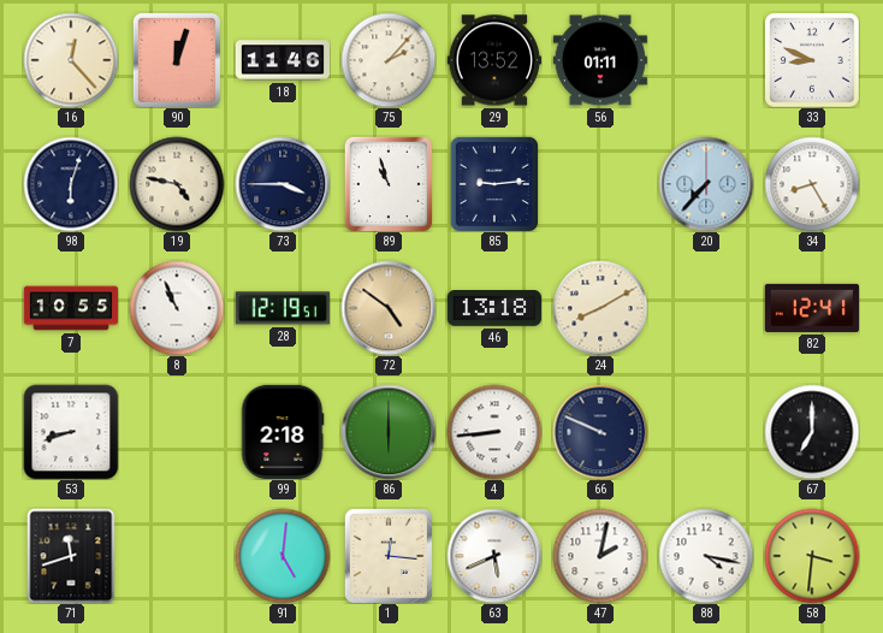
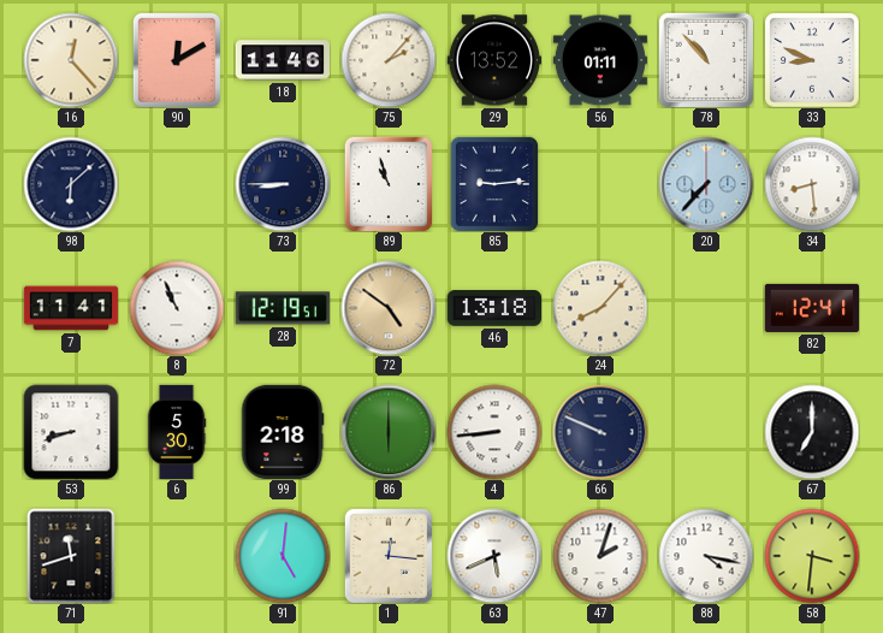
90: 12:03 -> 12:10
78: none -> 10:53
98: 6:03 -> 6:08
19: 4:47 -> none
73: 3:45 -> 8:45
34: 8:25 -> 8:29
7: 10:55 -> 11:41
24: 8:10 -> 8:07
6: none -> 5:30
47: 2:02 -> 2:03
